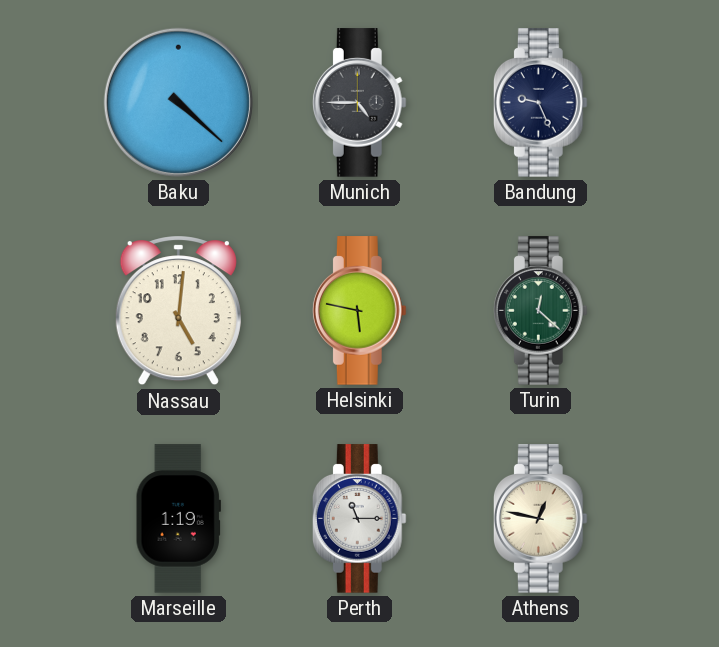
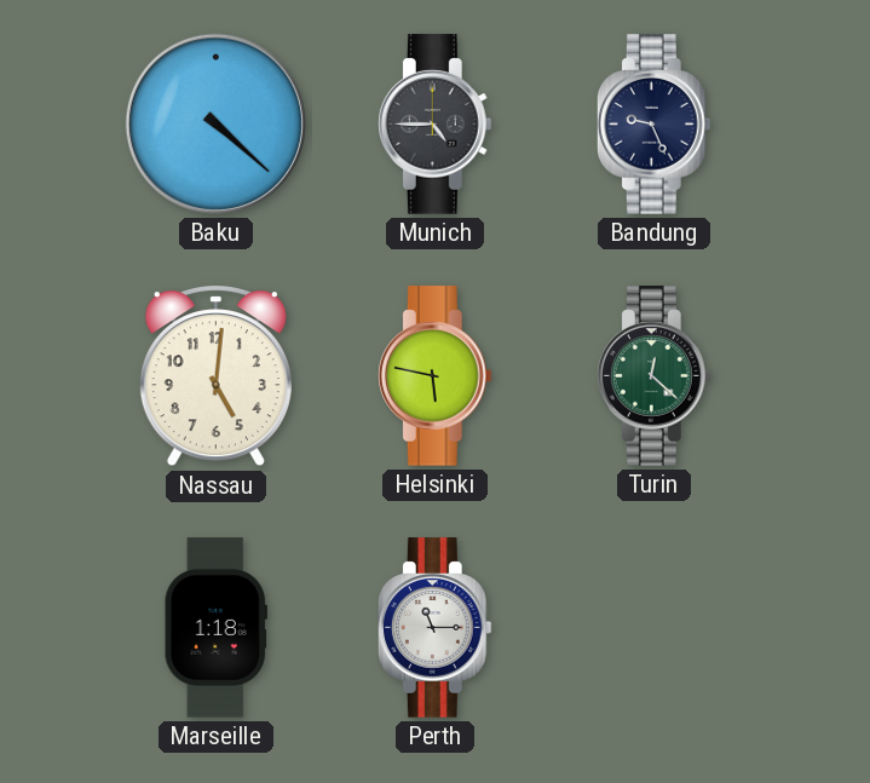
Marseille: 1:19 -> 1:18
Athens: 12:47 -> none
